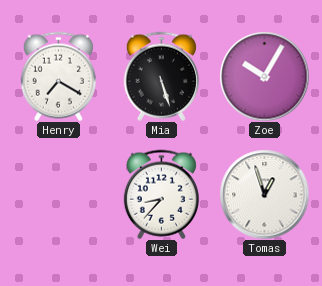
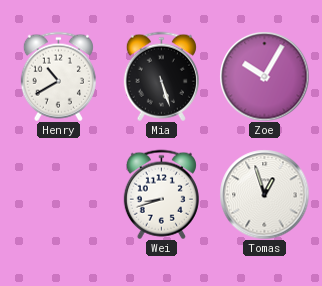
Henry: 7:20 -> 10:40
Wei: 8:37 -> 8:42
